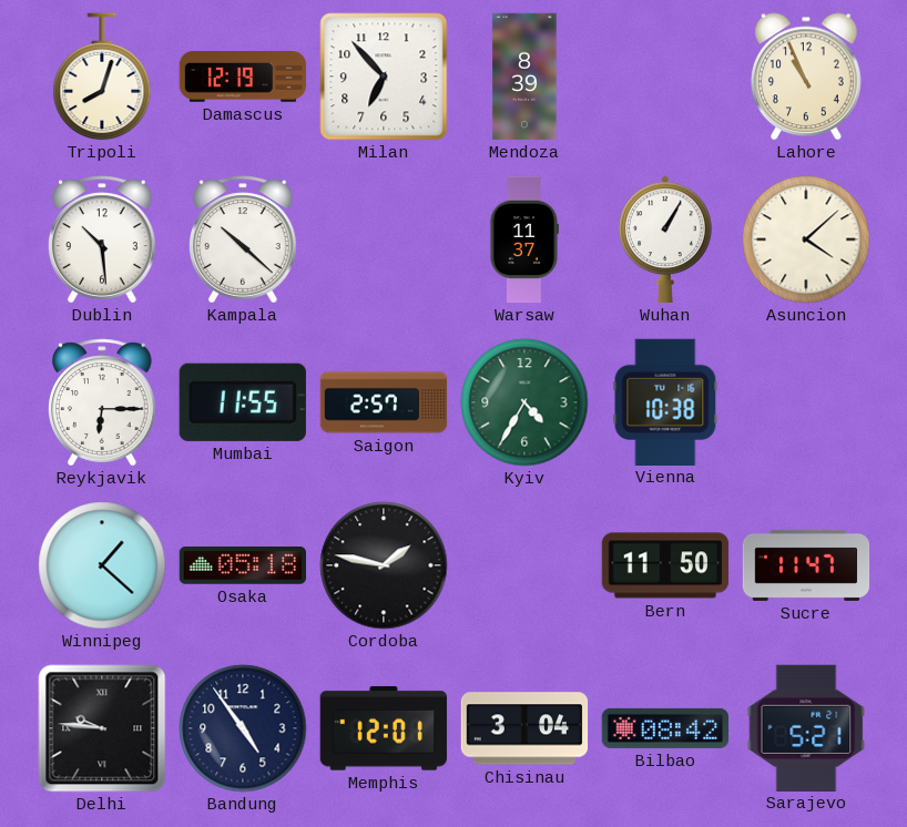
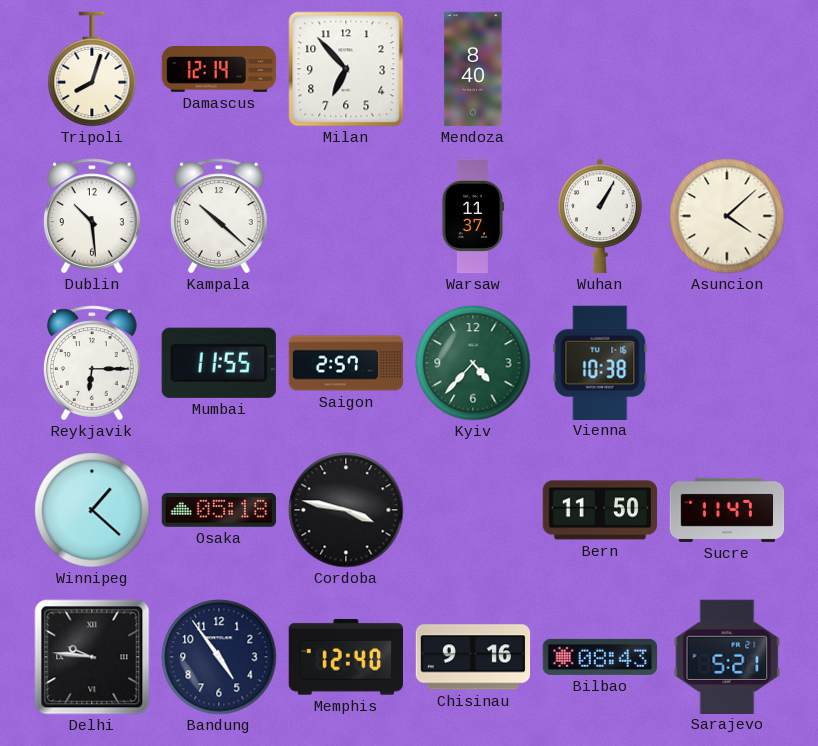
Damascus: 12:19 -> 12:14
Mendoza: 8:39 -> 8:40
Lahore: 10:56 -> none
Kyiv: 4:35 -> 4:37
Cordoba: 1:47 -> 3:47
Memphis: 12:01 -> 12:40
Chisinau: 3:04 -> 9:16
Bilbao: 08:42 -> 08:43
